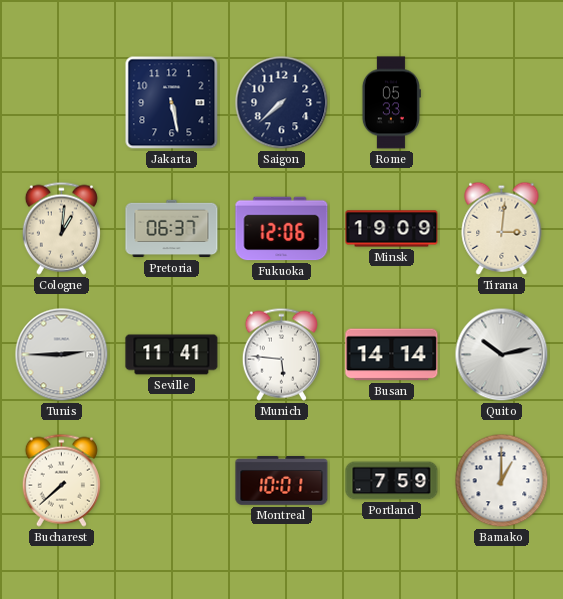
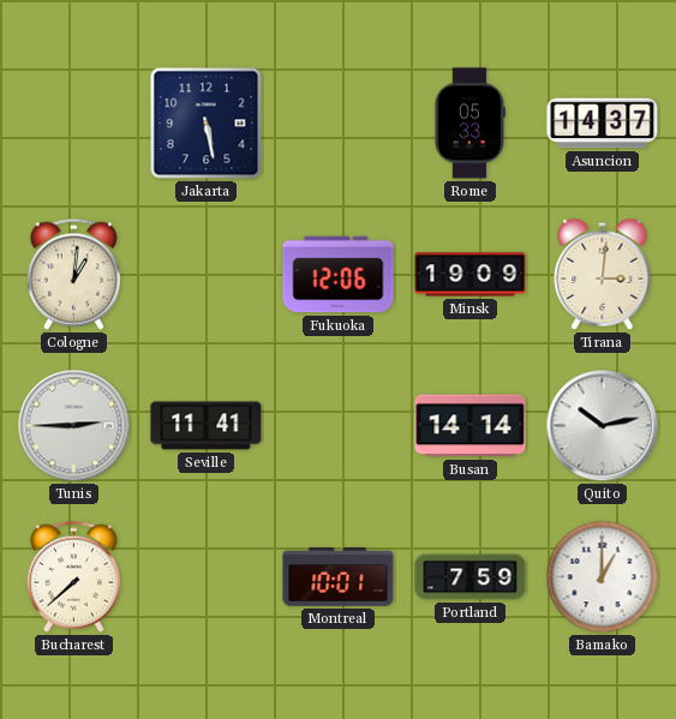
Saigon: 7:38 -> none
Asuncion: none -> 14:37
Pretoria: 06:37 -> none
Munich: 5:46 -> none
